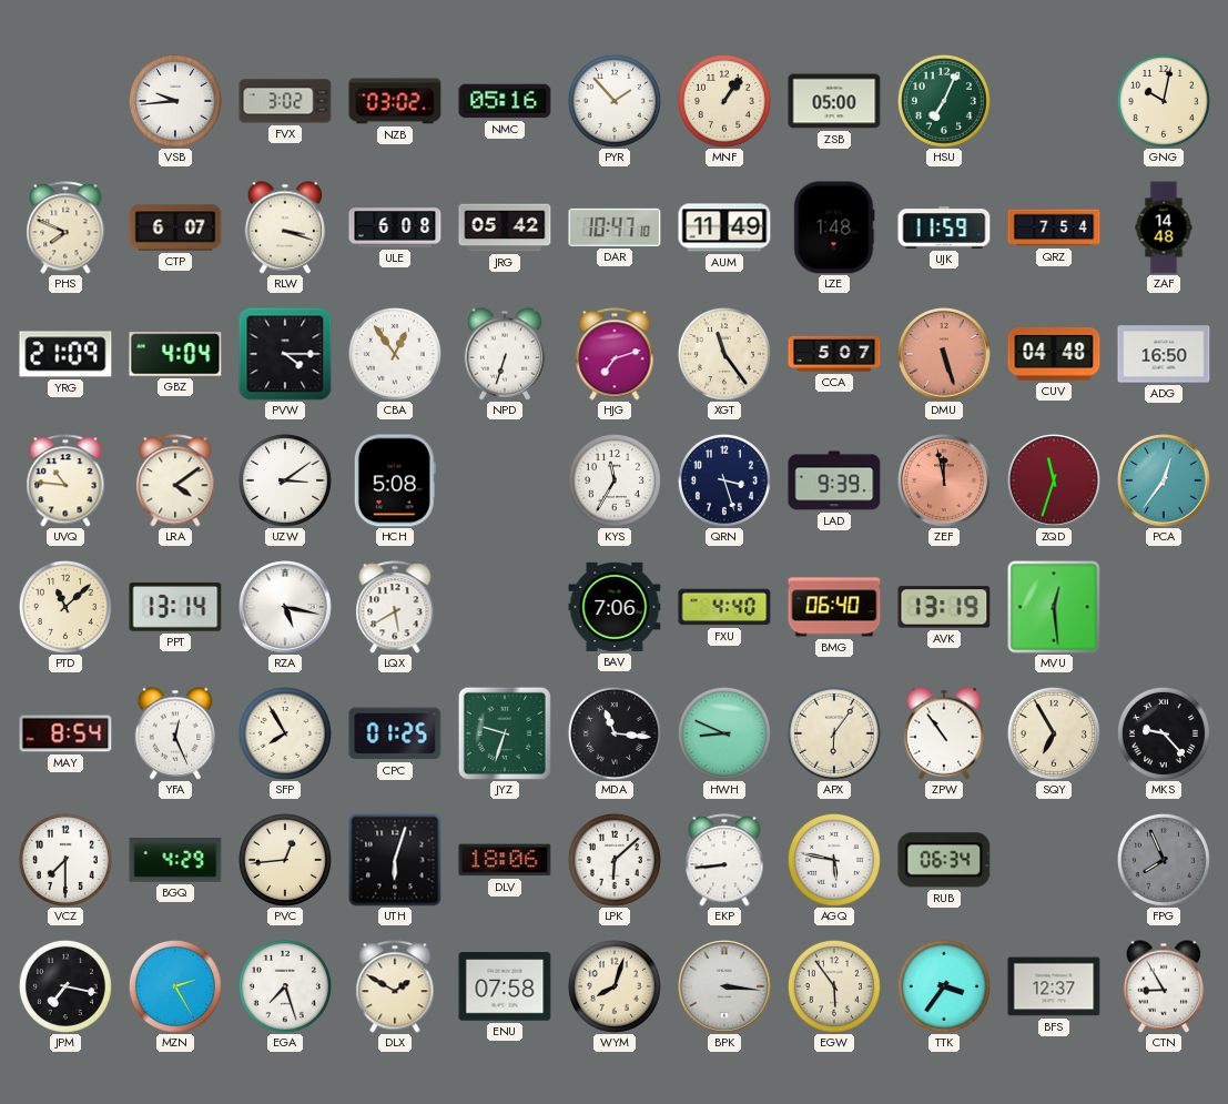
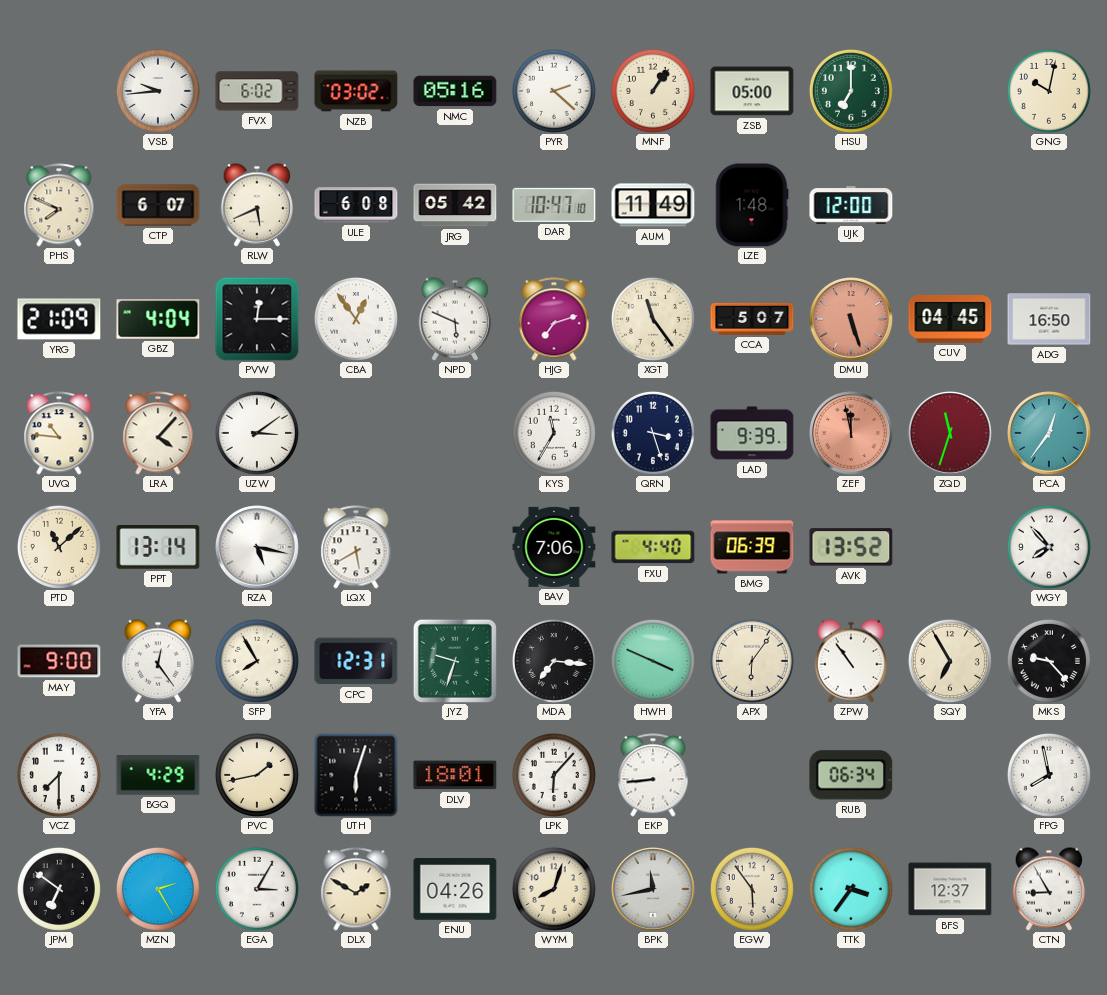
FVX: 3:02 -> 6:02
PYR: 1:53 -> 2:22
HSU: 7:04 -> 7:00
RLW: 3:18 -> 5:41
UJK: 11:59 -> 12:00
QRZ: 7:54 -> none
ZAF: 14:48 -> none
PVW: 4:15 -> 12:15
NPD: 6:33 -> 5:49
CUV: 04:48 -> 04:45
LRA: 4:09 -> 4:07
HCH: 5:08 -> none
BMG: 06:40 -> 06:39
AVK: 13:19 -> 13:52
MVU: 12:29 -> none
WGY: none -> 7:53
MAY: 8:54 -> 9:00
YFA: 12:26 -> 12:24
CPC: 01:25 -> 12:31
MDA: 11:16 -> 7:16
HWH: 8:49 -> 3:49
PVC: 12:44 -> 1:43
DLV: 18:06 -> 18:01
LPK: 6:08 -> 6:07
AGQ: 5:47 -> none
FPG: 7:56 -> 7:58
FPG dial: grey -> white
JPM: 7:17 -> 6:51
EGA: 7:27 -> 3:05
ENU: 07:58 -> 04:26
BPK: 3:16 -> 11:43
